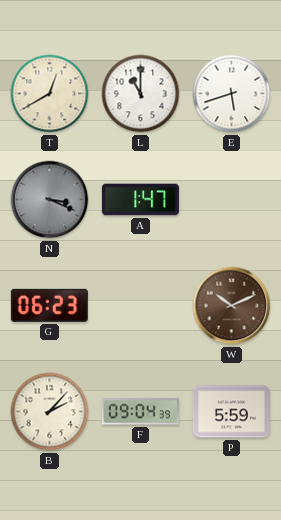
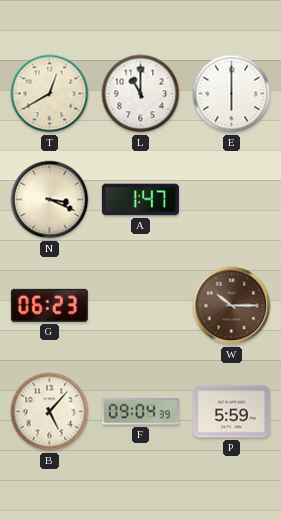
E: 5:42 -> 6:00
N dial: grey -> cream
W: 10:11 -> 10:15
B: 2:07 -> 5:07
